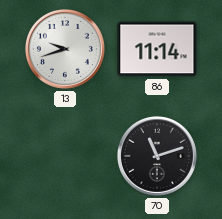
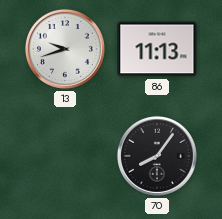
86: 11:14 -> 11:13
70: 11:12 -> 8:06
